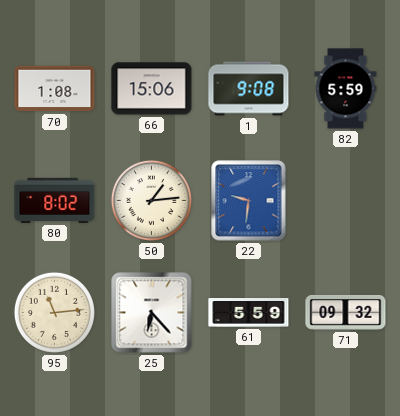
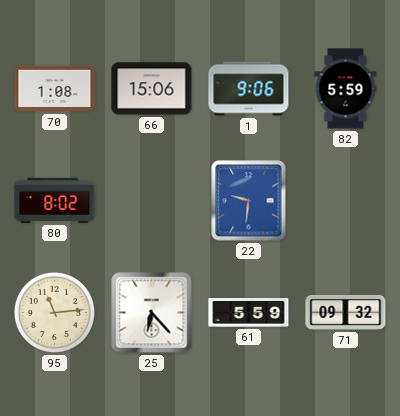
1: 9:08 -> 9:06
50: 1:14 -> none
